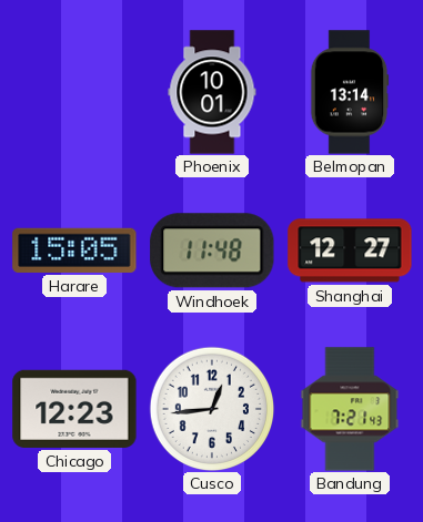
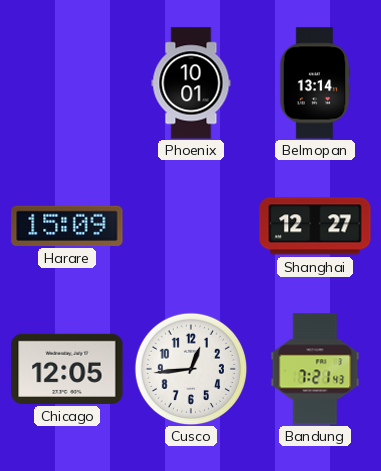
Harare: 15:05 -> 15:09
Windhoek: 11:48 -> none
Chicago: 12:23 -> 12:05
